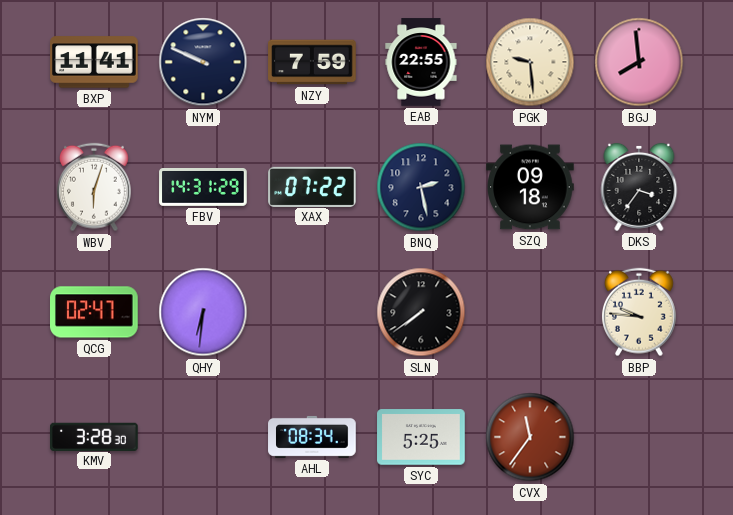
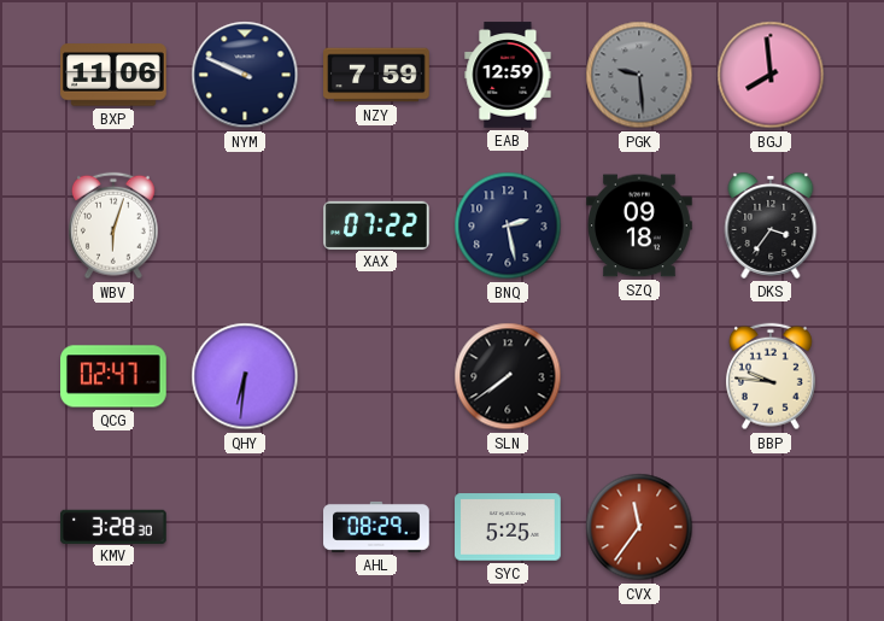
BXP: 11:41 -> 11:06
EAB: 22:55 -> 12:59
PGK dial: cream -> grey
FBV: 14:31 -> none
AHL: 08:34 -> 08:29
